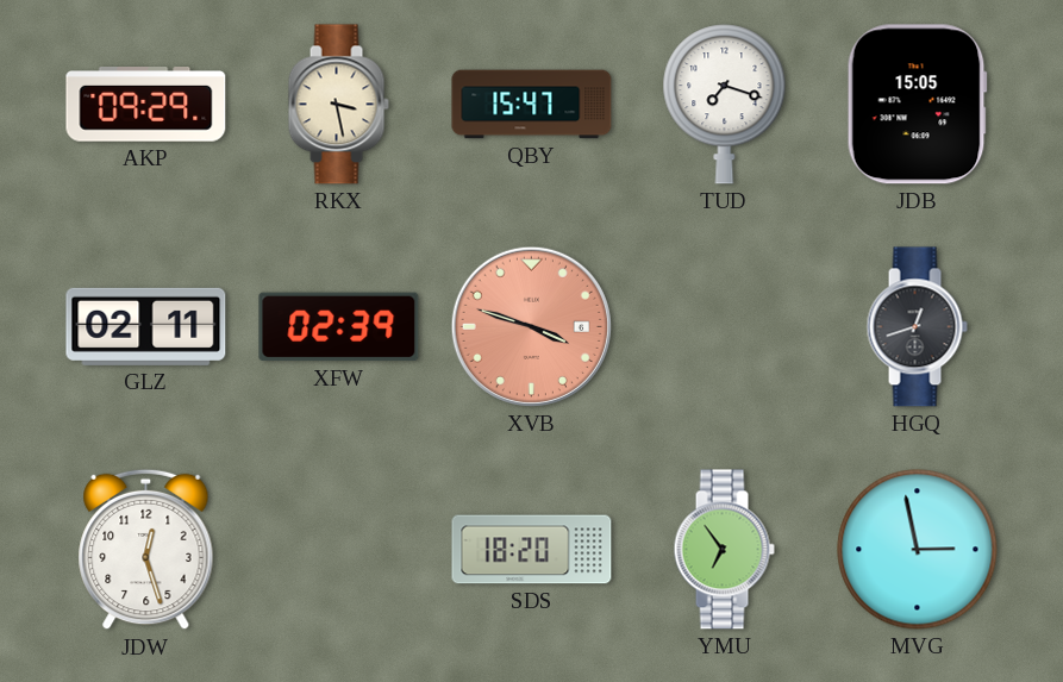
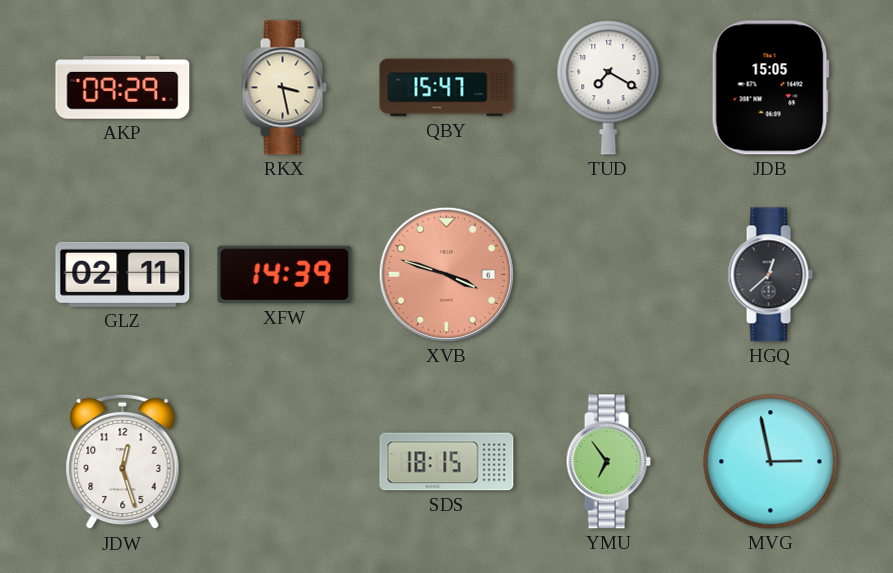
TUD: 7:18 -> 7:20
XFW: 02:39 -> 14:39
HGQ: 12:42 -> 12:38
SDS: 18:20 -> 18:15
